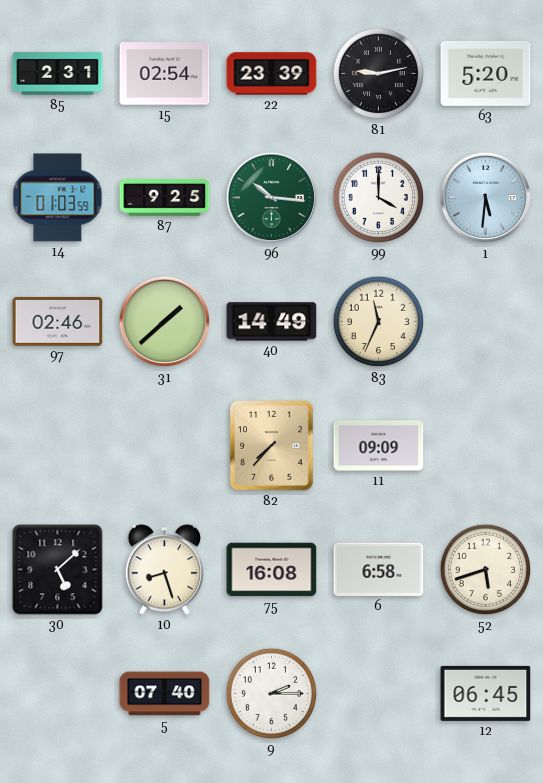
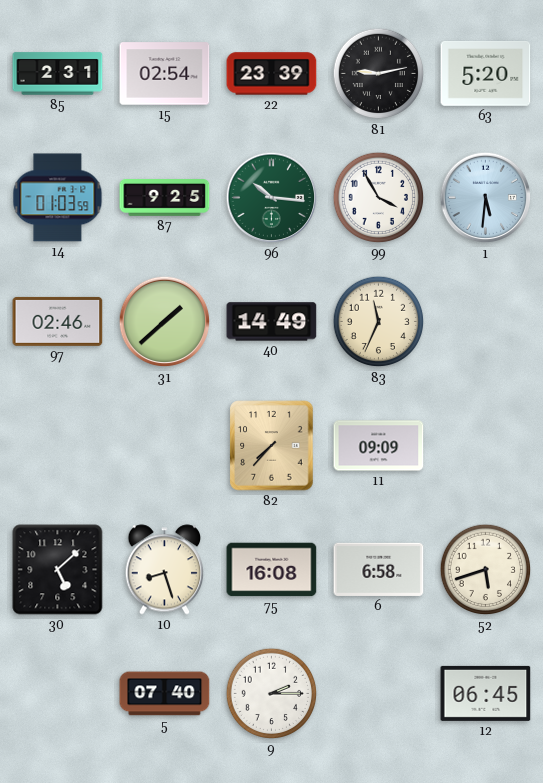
99: 4:00 -> 3:55
